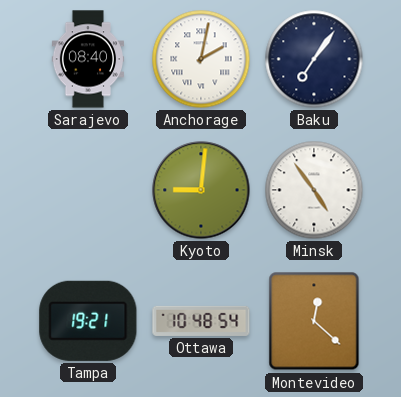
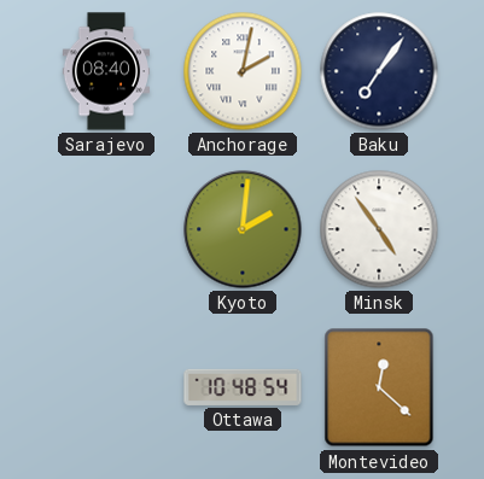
Kyoto: 9:01 -> 2:01
Tampa: 19:21 -> none
